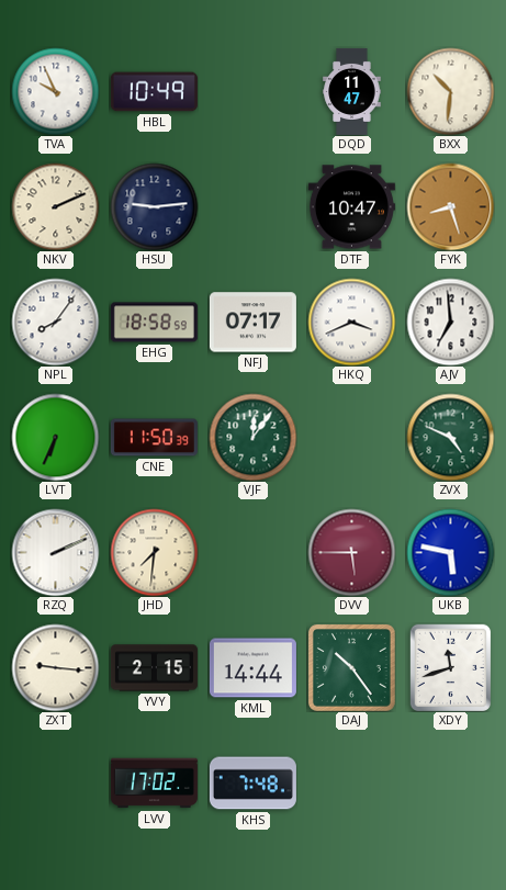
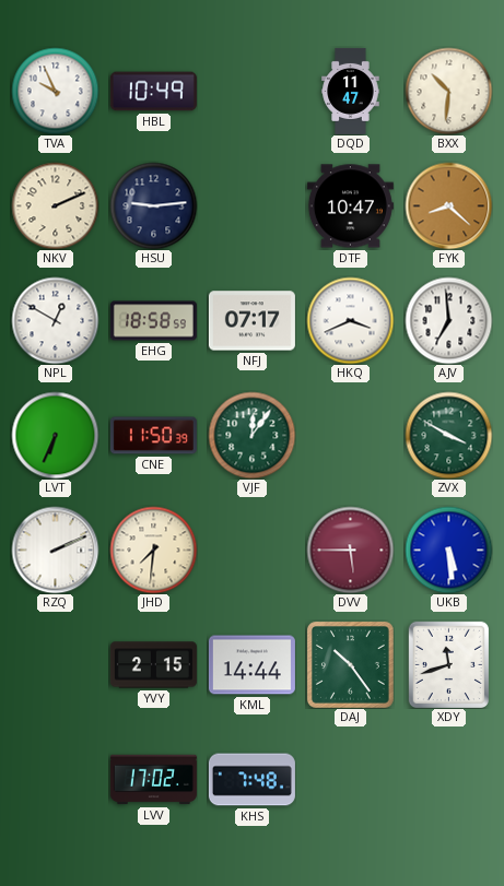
FYK: 8:27 -> 8:22
NPL: 8:06 -> 12:50
ZVX: 4:49 -> 3:50
UKB: 5:47 -> 5:29
ZXT: 9:16 -> none
